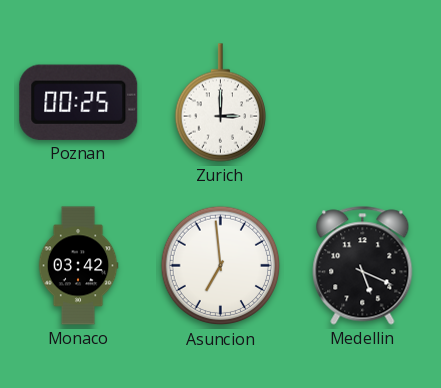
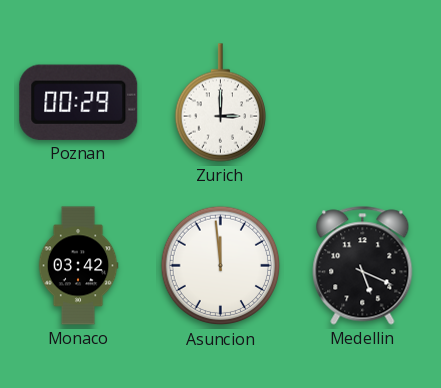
Poznan: 00:25 -> 00:29
Asuncion: 6:59 -> 11:59
